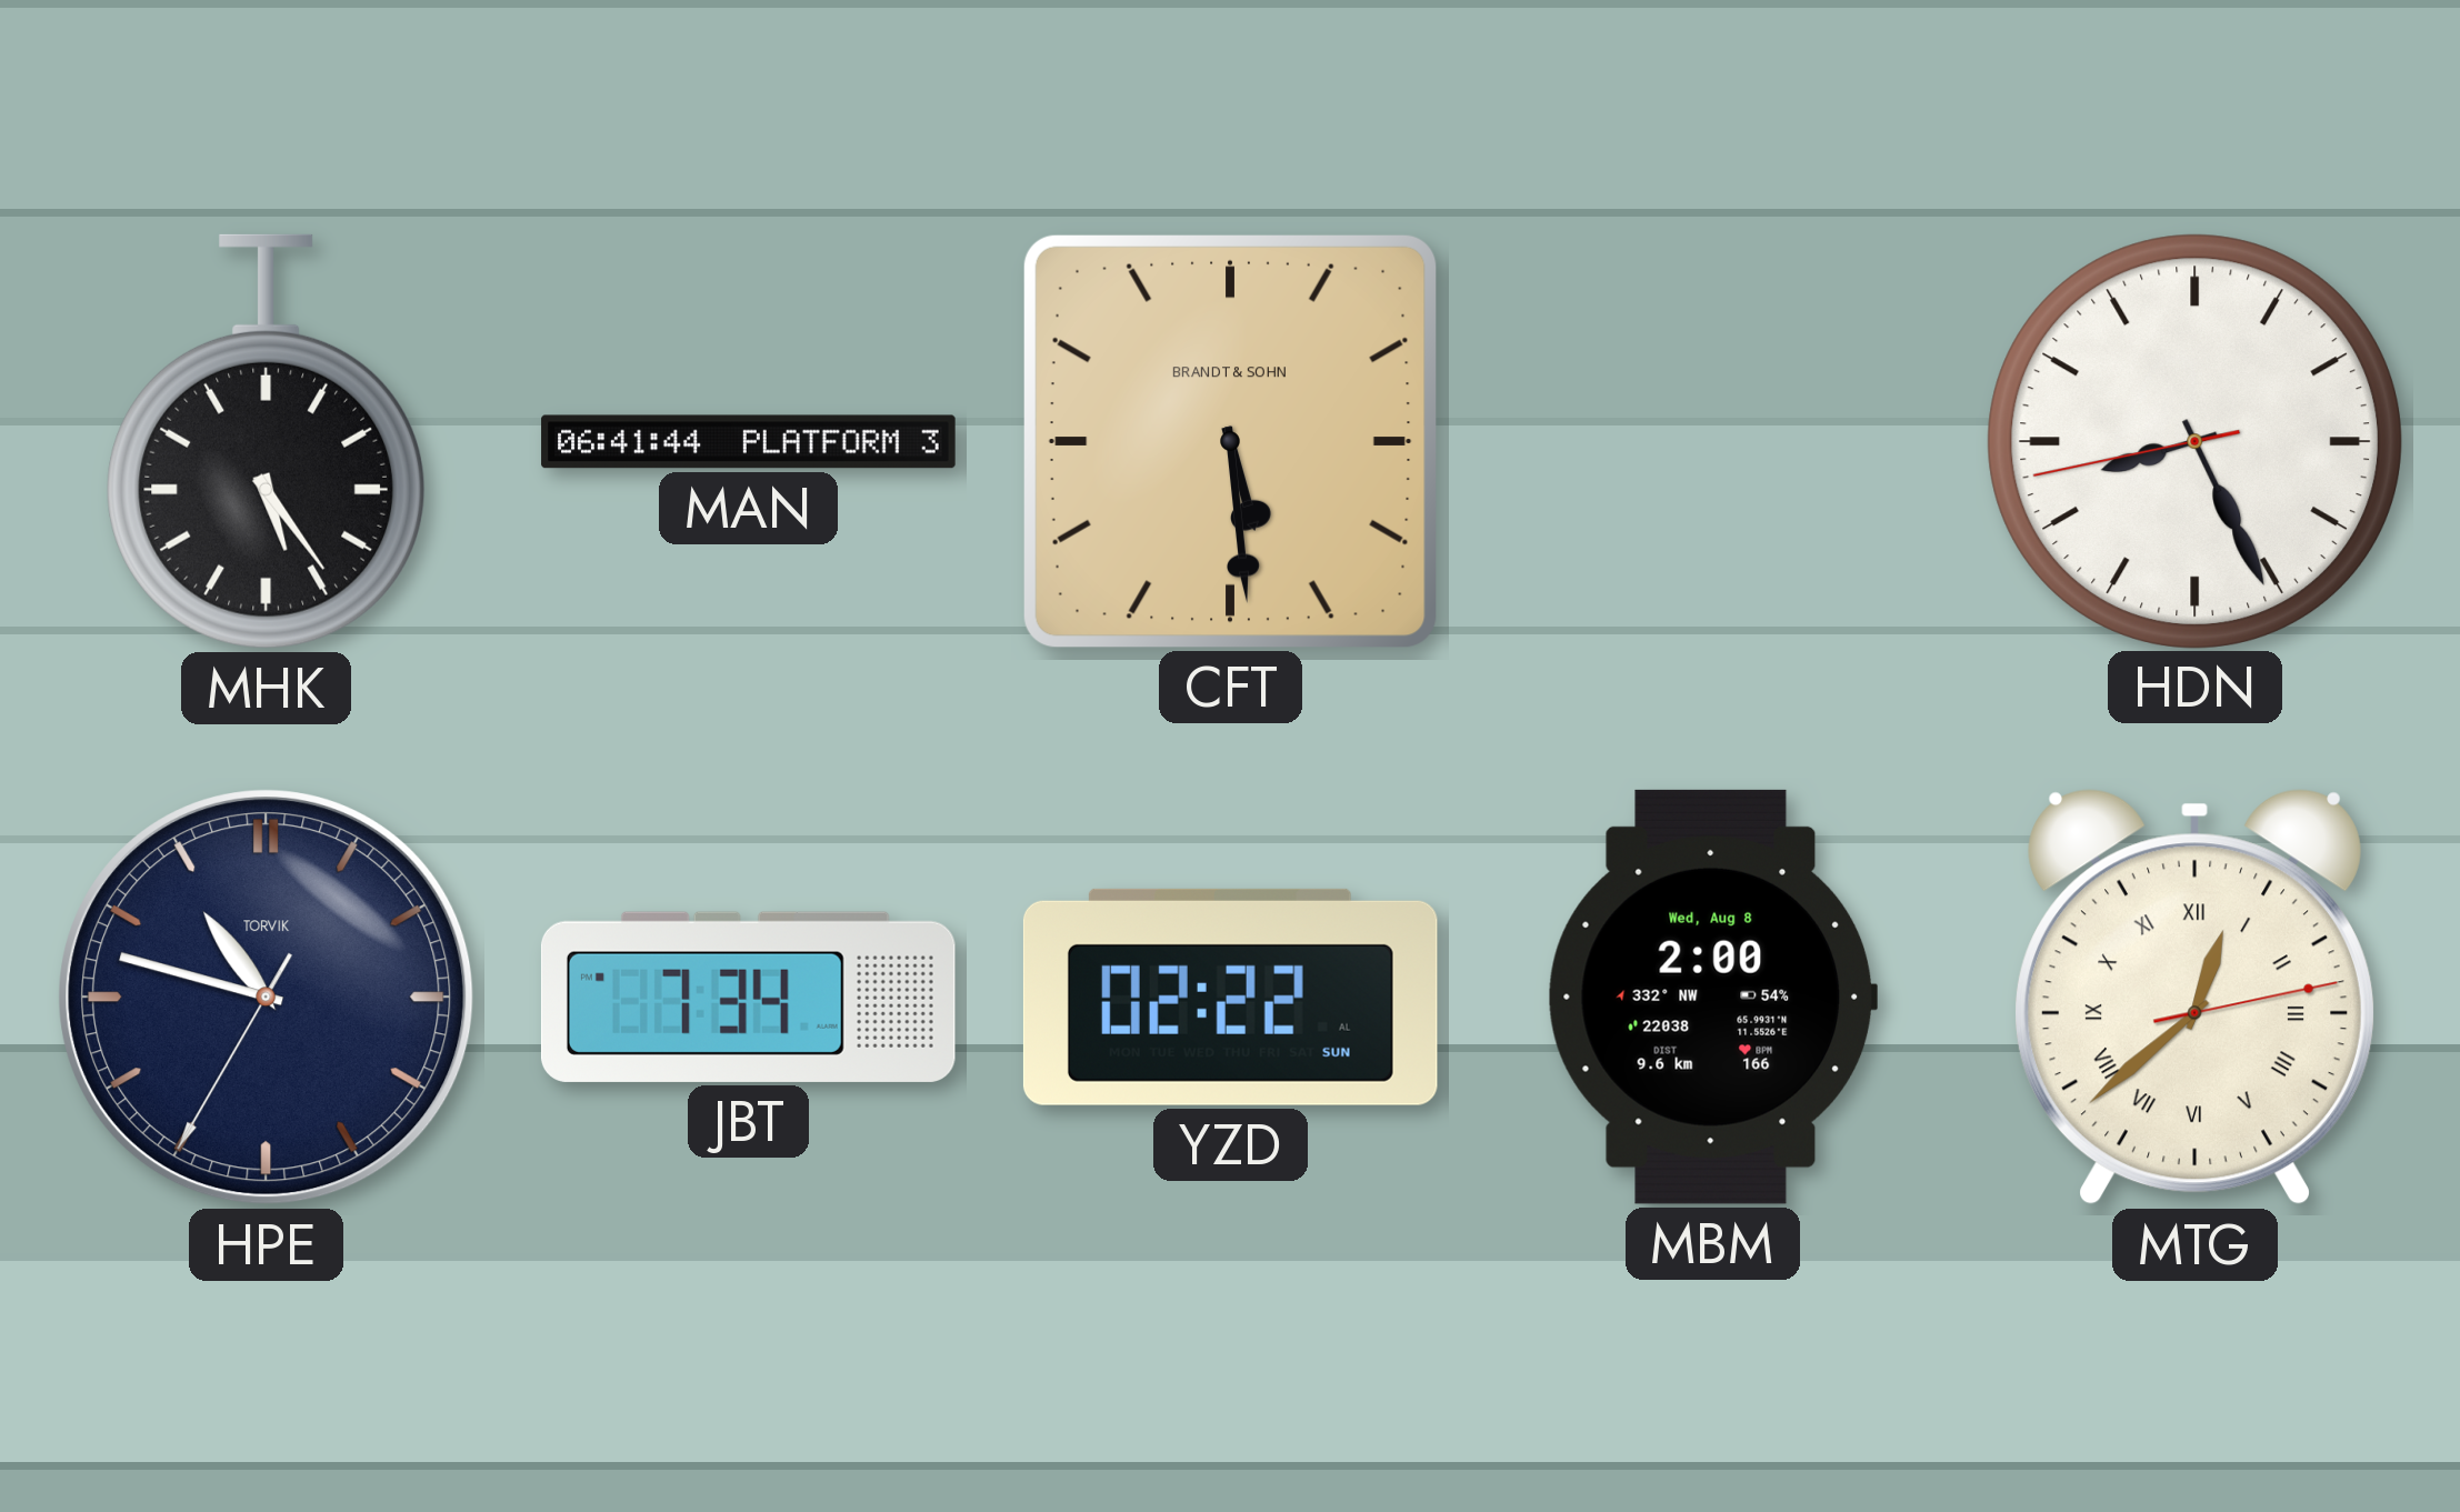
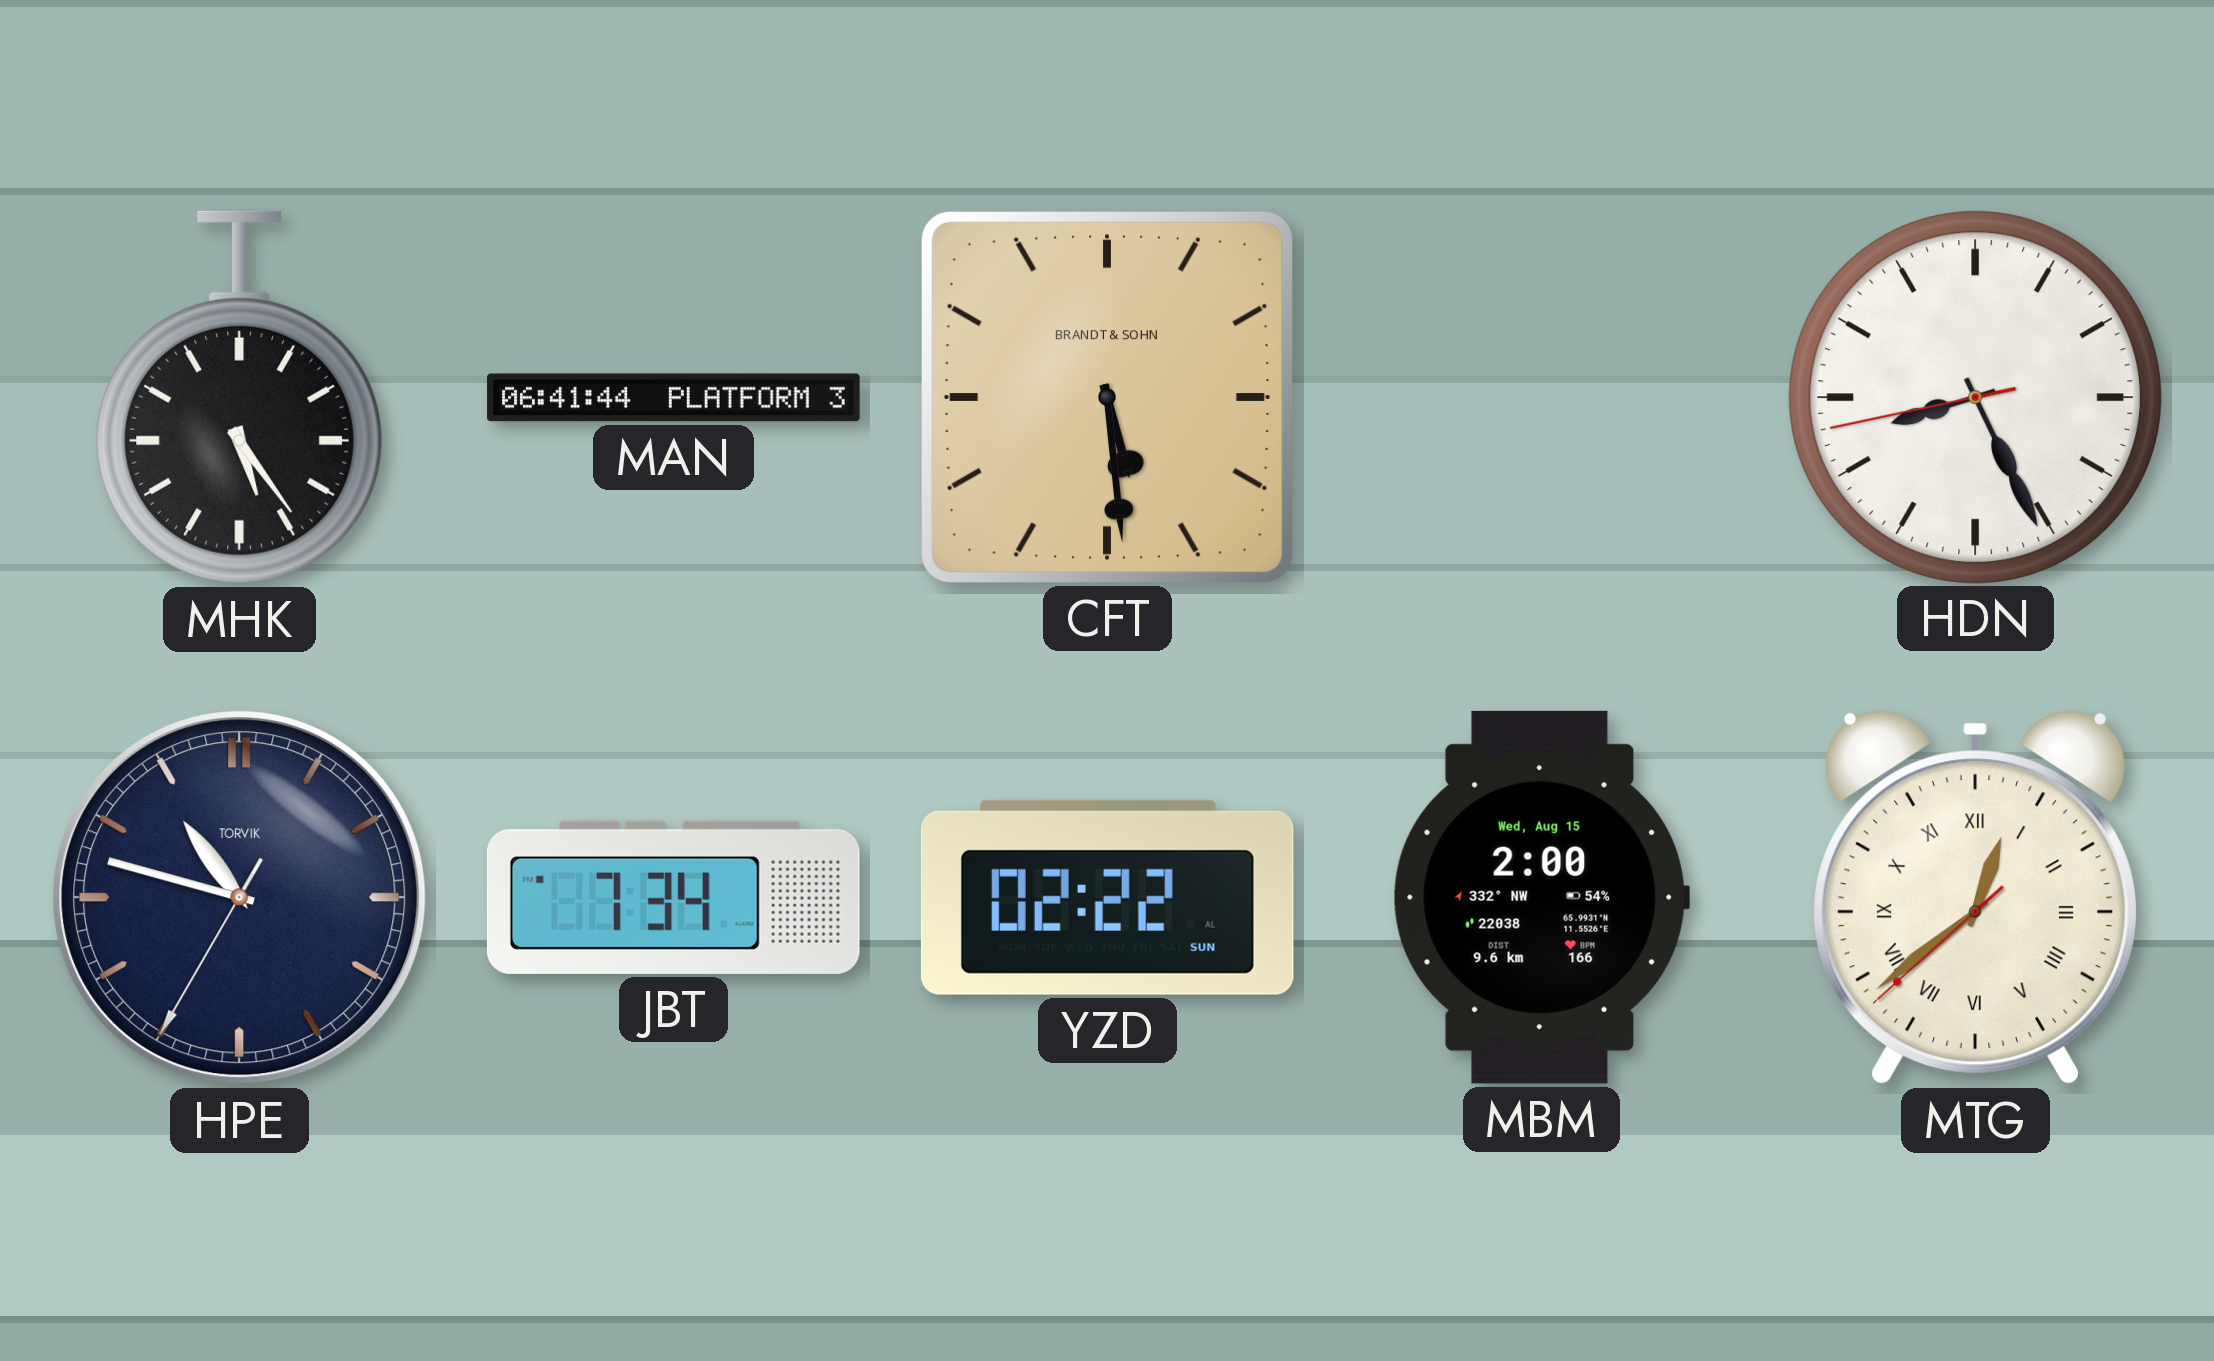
MBM date: Wed, Aug 8 -> Wed, Aug 15
MTG: 12:38:13 -> 12:38:38
